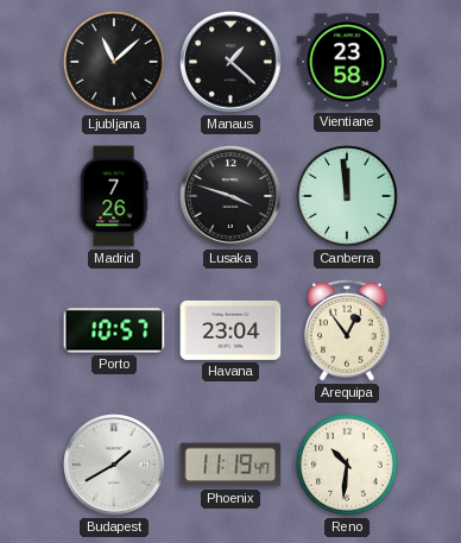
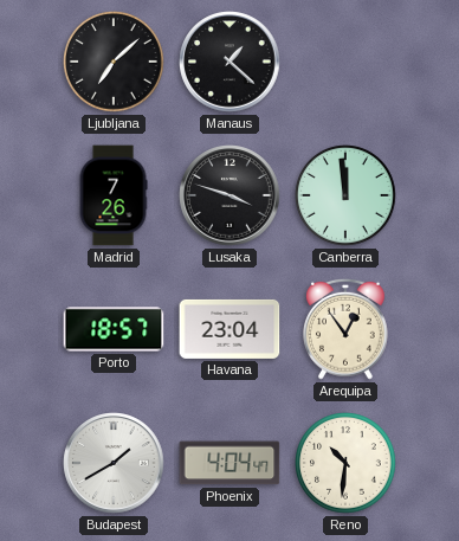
Ljubljana: 11:08 -> 7:08
Vientiane: 23:58 -> none
Porto: 10:57 -> 18:57
Phoenix: 11:19 -> 4:04
